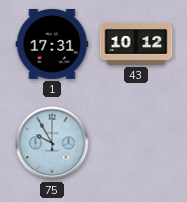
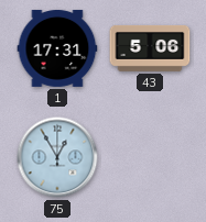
43: 10:12 -> 5:06
75: 9:55 -> 12:55
